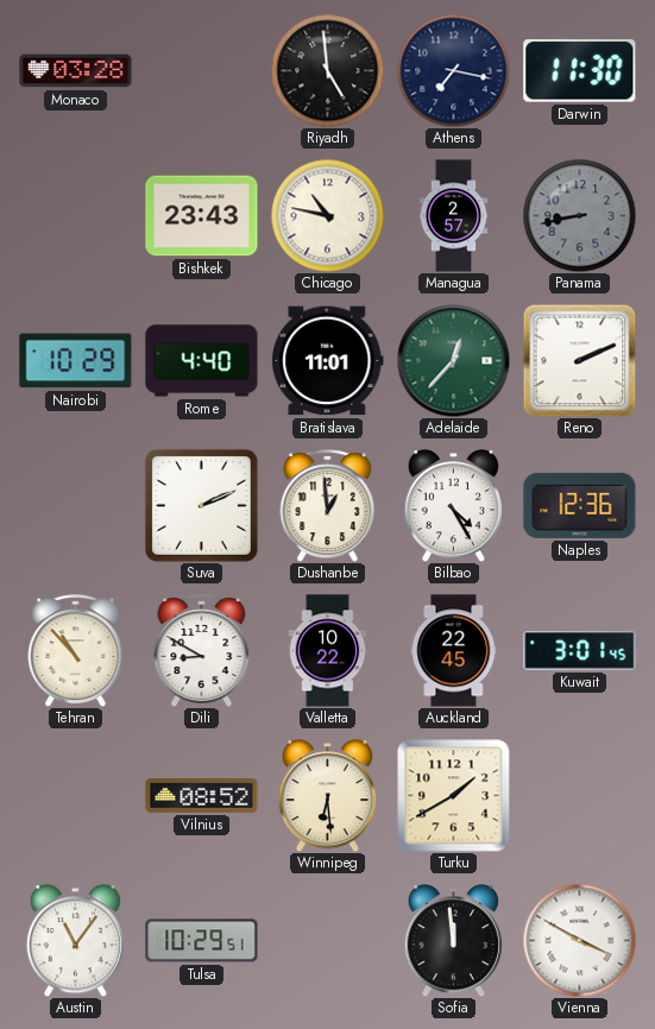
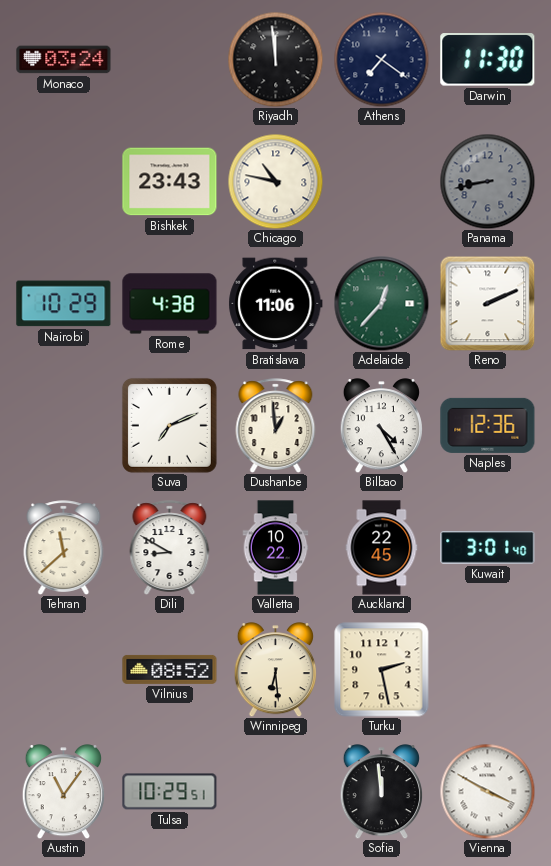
Monaco: 03:28 -> 03:24
Riyadh: 4:59 -> 11:59
Athens: 7:17 -> 7:21
Managua: 2:57 -> none
Rome: 4:40 -> 4:38
Bratislava: 11:01 -> 11:06
Suva: 2:11 -> 7:11
Tehran: 10:53 -> 11:38
Kuwait: 3:01:45 -> 3:01:40
Turku: 1:40 -> 2:28
